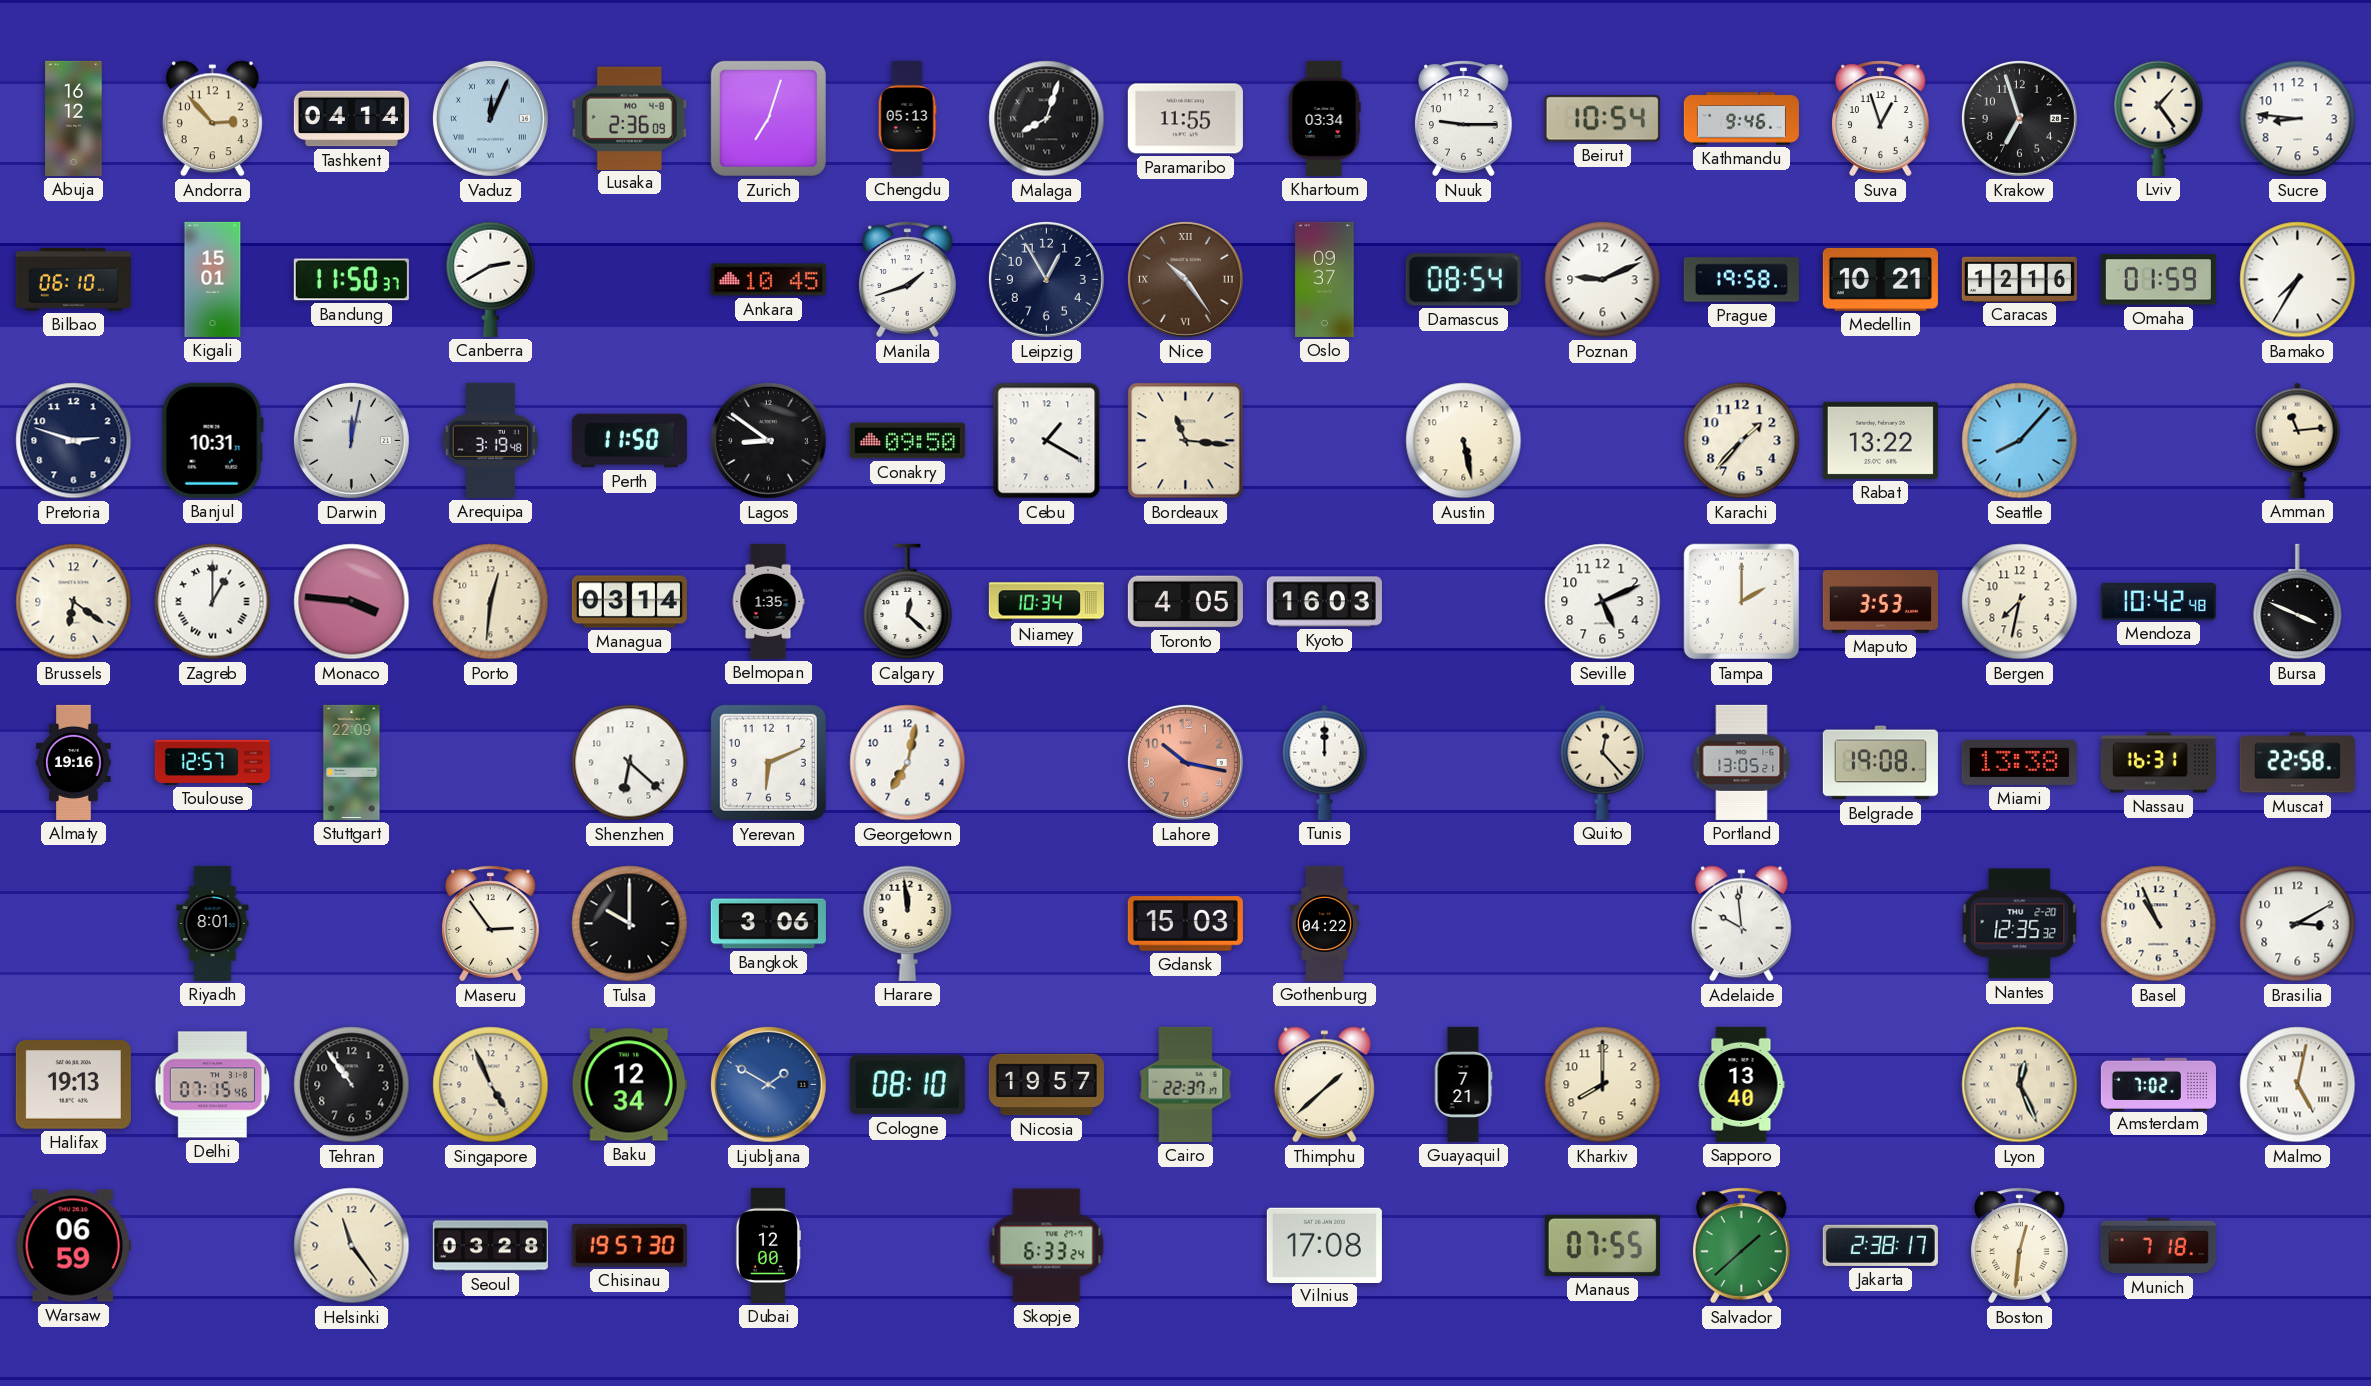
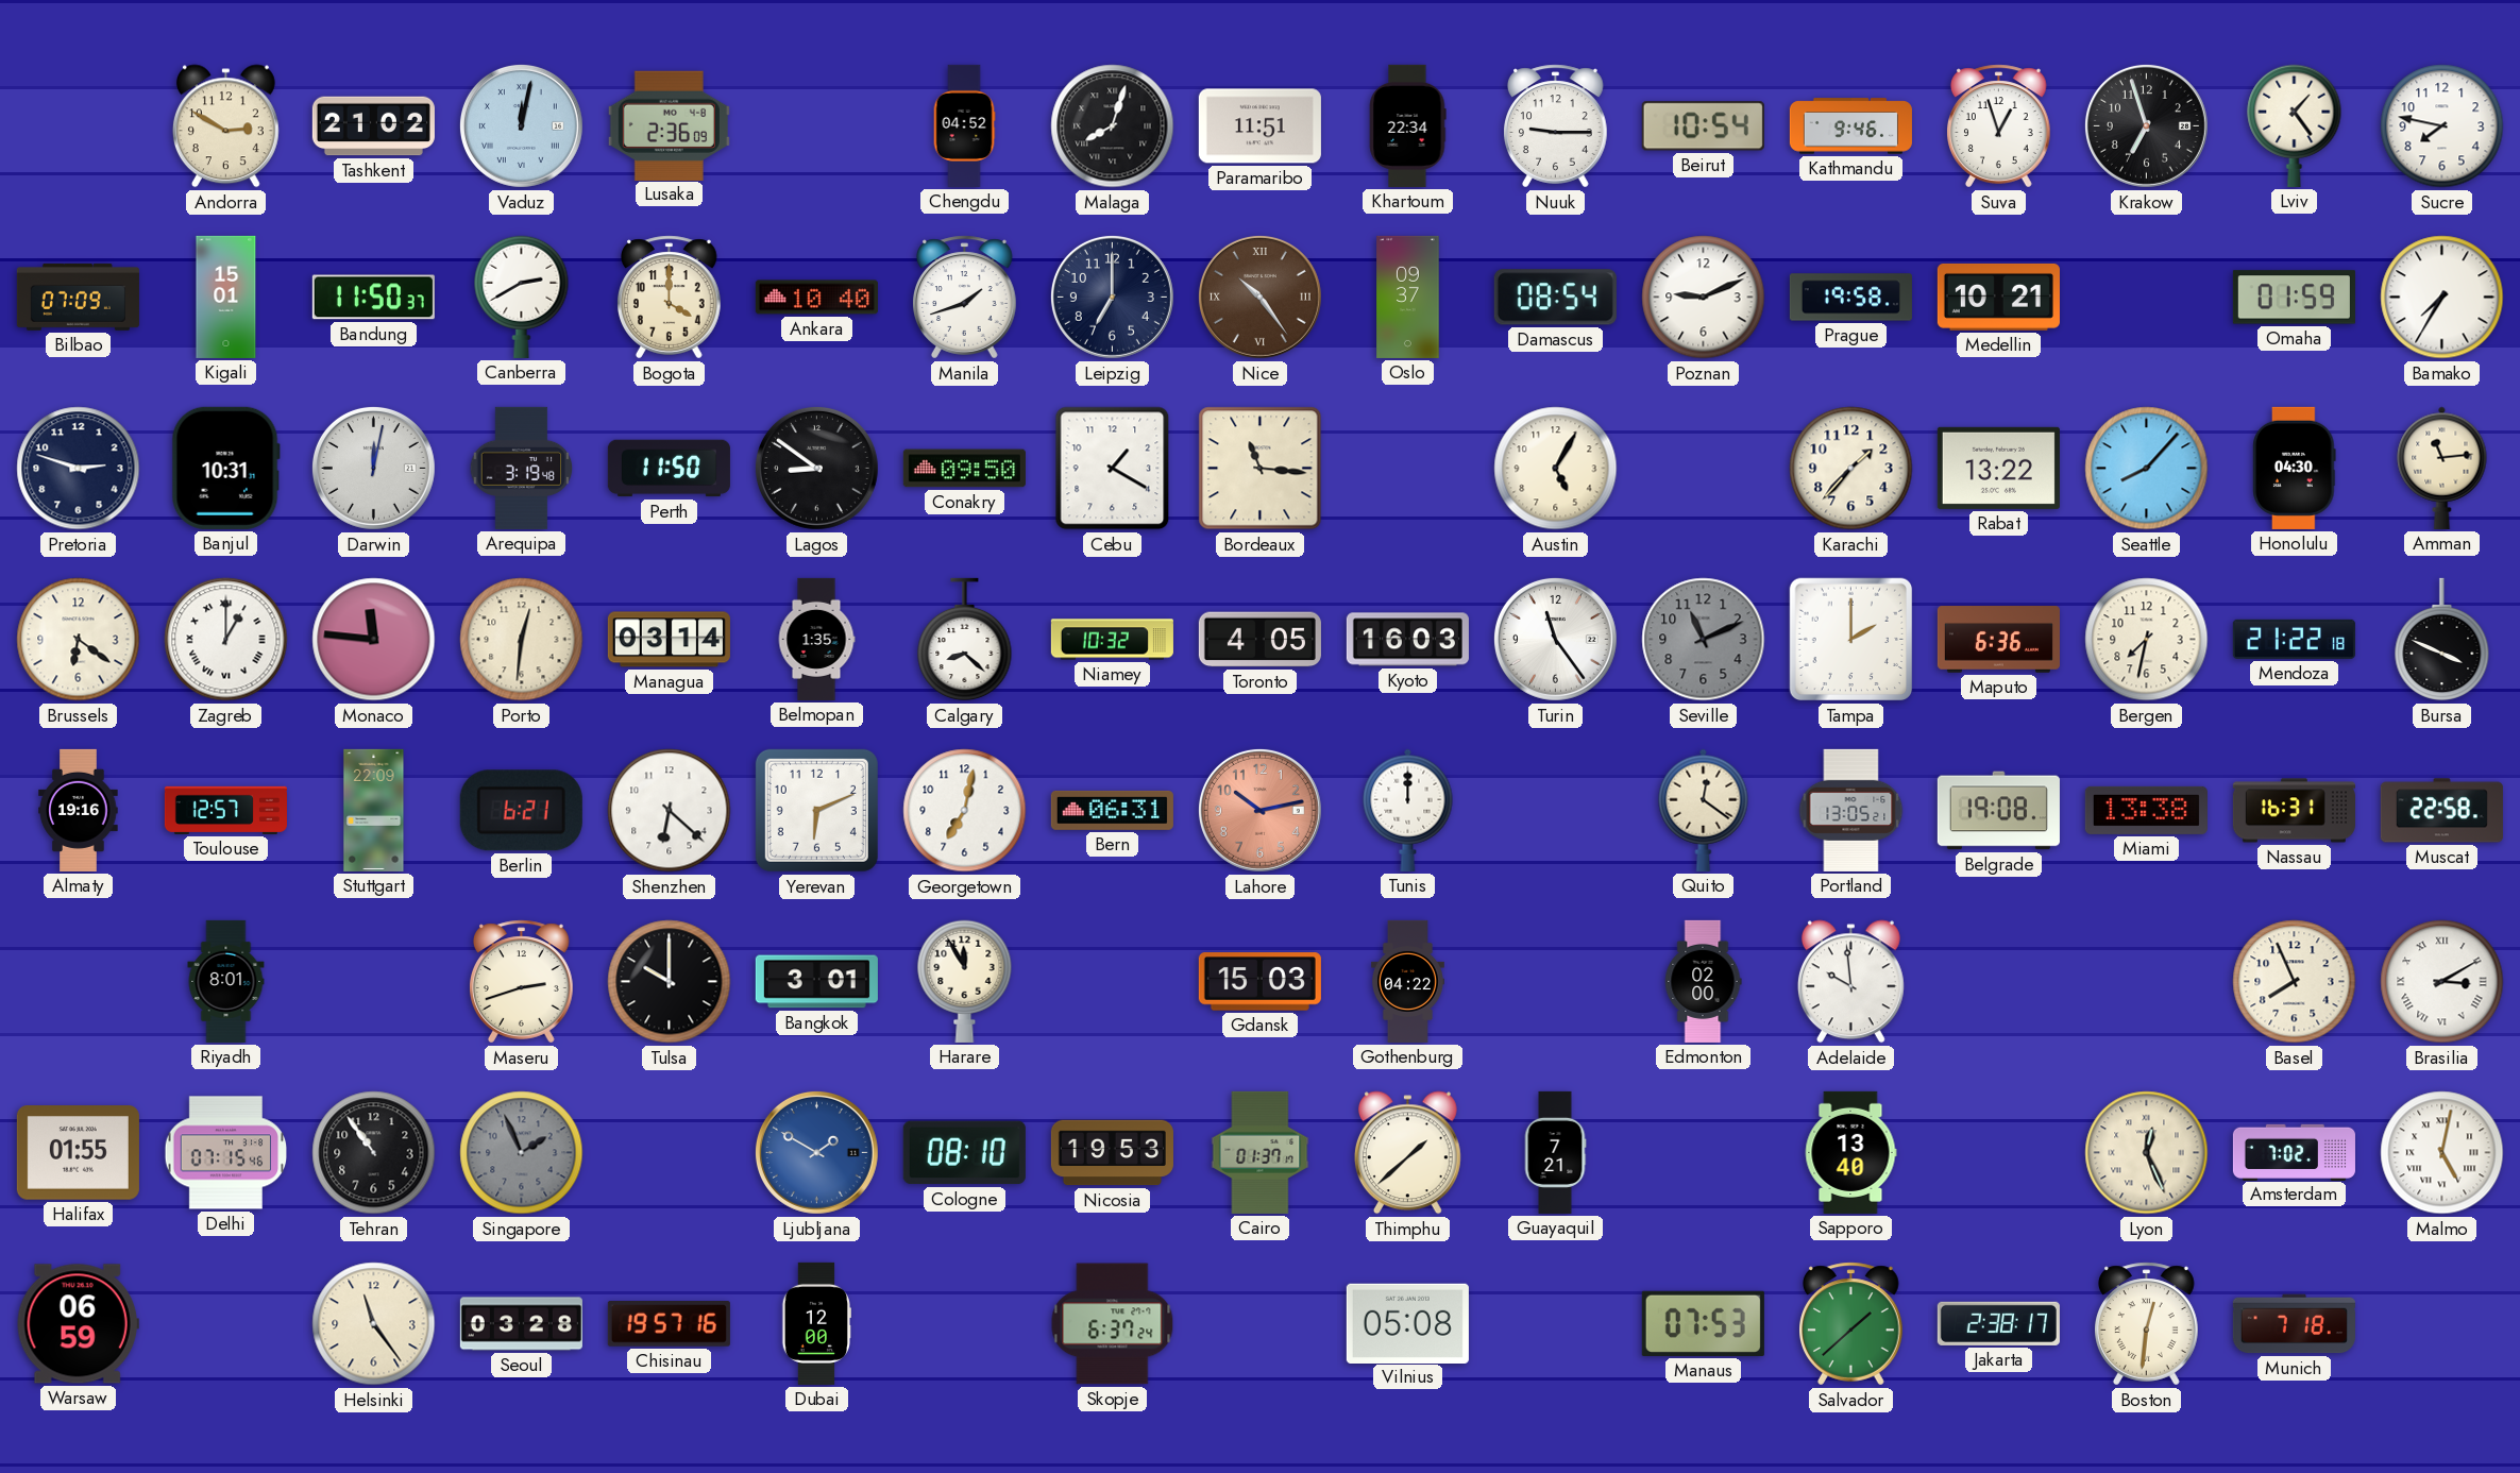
Abuja: 16:12 -> none
Andorra: 2:53 -> 2:50
Tashkent: 04:14 -> 21:02
Vaduz: 12:04 -> 12:02
Zurich: 7:03 -> none
Chengdu: 05:13 -> 04:52
Paramaribo: 11:55 -> 11:51
Khartoum: 03:34 -> 22:34
Sucre: 8:46 -> 7:47
Bilbao: 06:10 -> 07:09
Bogota: none -> 4:00
Ankara: 10:45 -> 10:40
Leipzig: 12:55 -> 7:00
Caracas: 12:16 -> none
Austin: 5:28 -> 5:05
Honolulu: none -> 04:30
Monaco: 3:46 -> 11:46
Calgary: 12:22 -> 8:22
Niamey: 10:34 -> 10:32
Turin: none -> 11:24
Seville: 5:11 -> 11:11
Seville dial: white -> grey
Maputo: 3:53 -> 6:36
Mendoza: 10:42 -> 21:22
Berlin: none -> 6:21
Bern: none -> 06:31
Lahore: 10:17 -> 10:13
Quito: 12:23 -> 12:21
Maseru: 2:54 -> 2:42
Bangkok: 3:06 -> 3:01
Harare: 11:59 -> 11:55
Edmonton: none -> 02:00
Nantes: 12:35 -> none
Basel: 10:56 -> 7:56
Brasilia numerals: Arabic -> Roman
Halifax: 19:13 -> 01:55
Singapore: 4:56 -> 1:56
Singapore dial: cream -> grey
Baku: 12:34 -> none
Nicosia: 19:57 -> 19:53
Cairo: 22:37 -> 01:37
Kharkiv: 8:00 -> none
Chisinau: 19:57:30 -> 19:57:16
Skopje: 6:33 -> 6:37
Vilnius: 17:08 -> 05:08
Manaus: 07:55 -> 07:53
